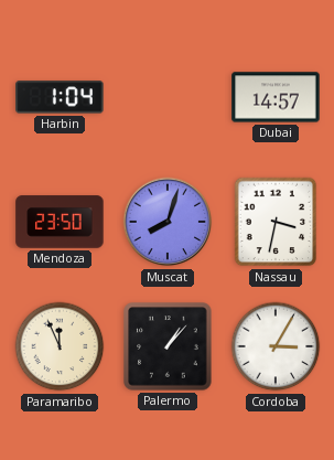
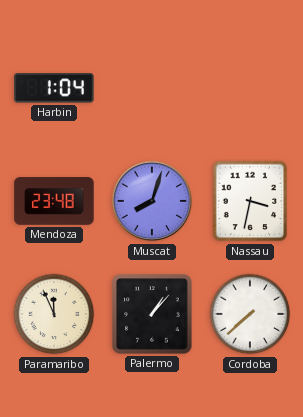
Dubai: 14:57 -> none
Mendoza: 23:50 -> 23:48
Cordoba: 3:05 -> 7:38
